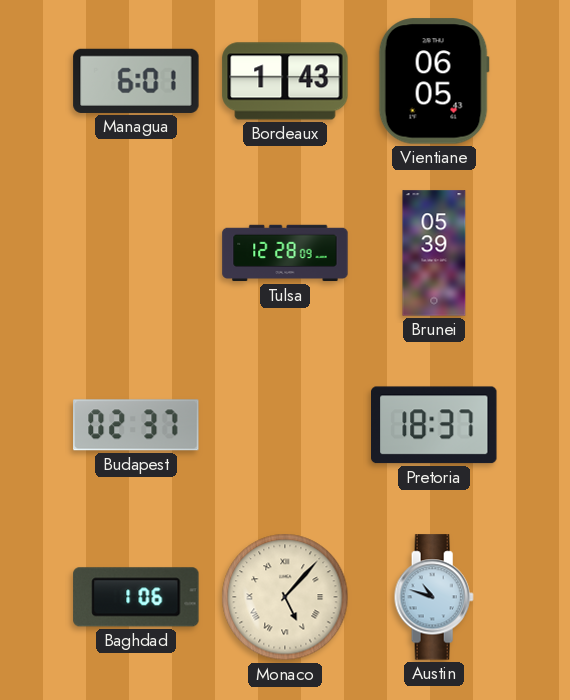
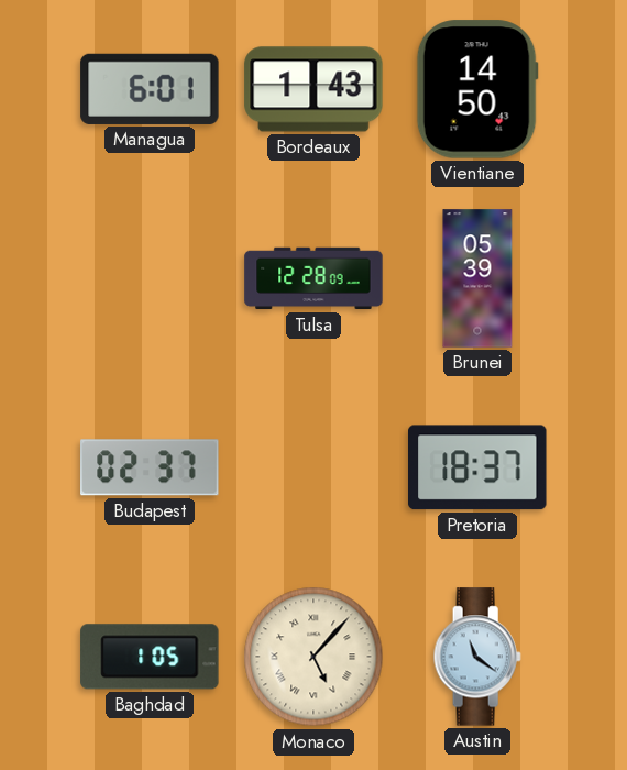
Vientiane: 06:05 -> 14:50
Baghdad: 1:06 -> 1:05
Austin: 10:48 -> 11:21
